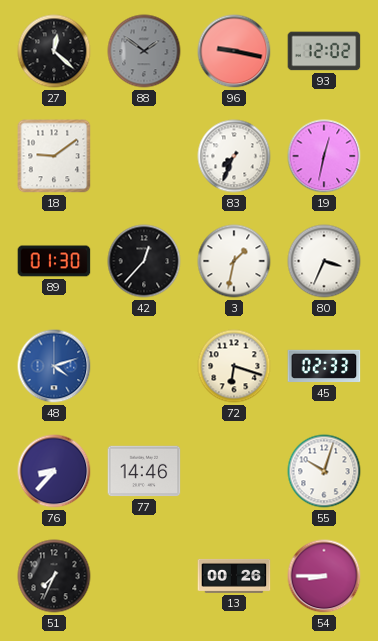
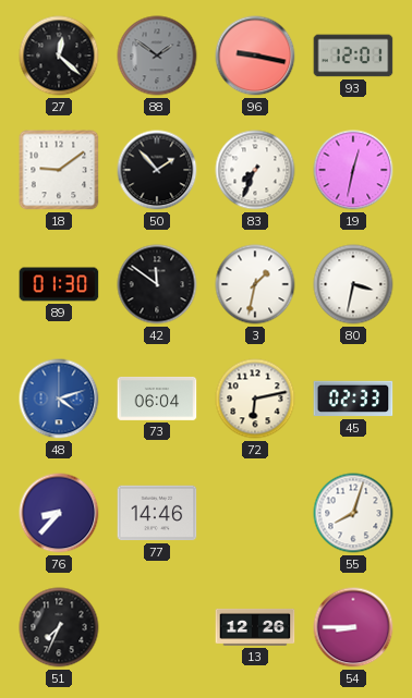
93: 12:02 -> 12:01
50: none -> 1:53
42: 12:37 -> 11:51
80: 3:34 -> 3:32
73: none -> 06:04
72: 6:18 -> 6:13
55: 10:03 -> 8:03
13: 00:26 -> 12:26
